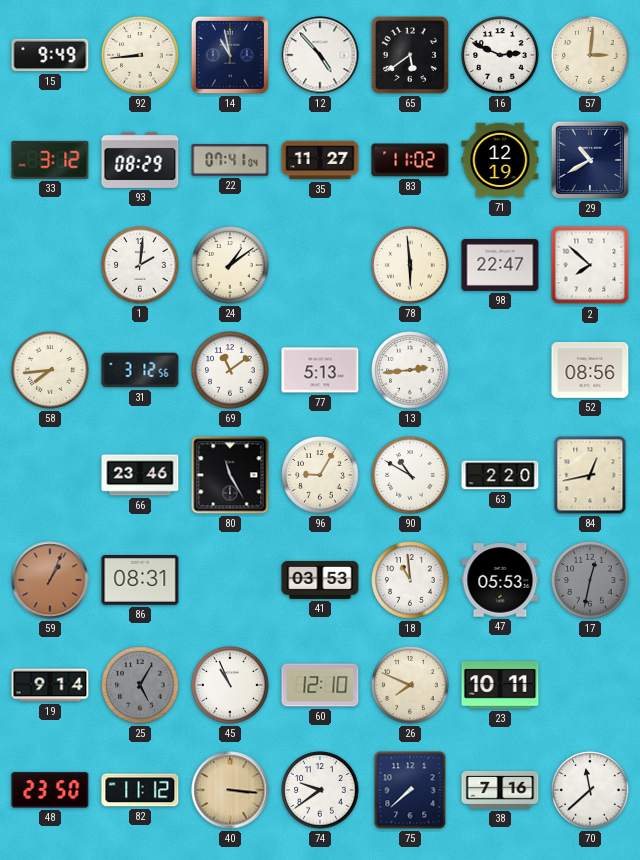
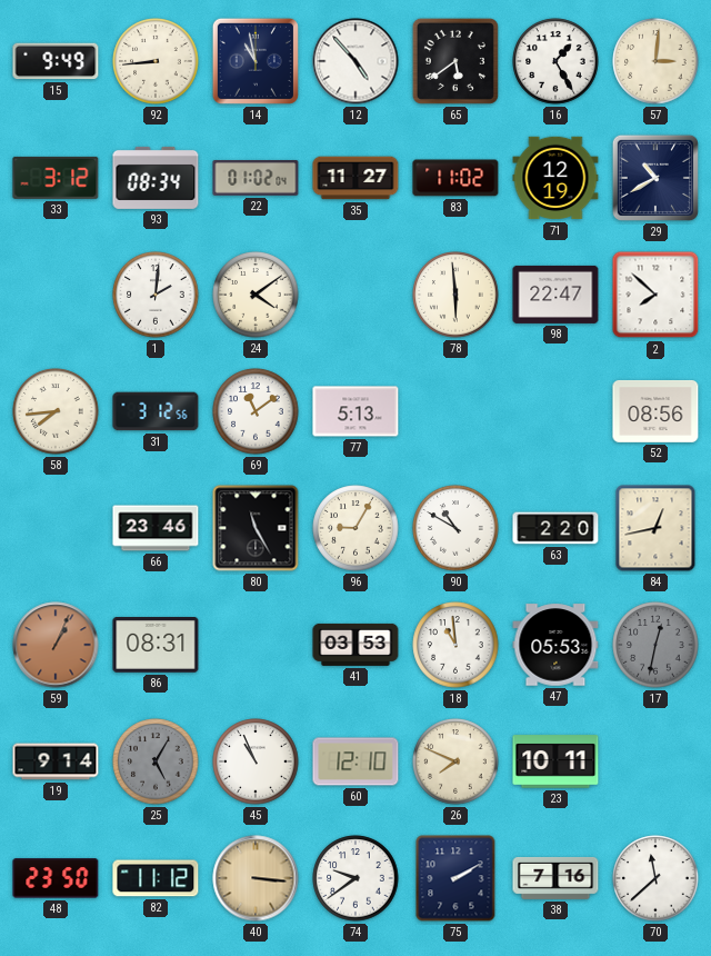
16: 2:49 -> 1:25
93: 08:29 -> 08:34
22: 07:41 -> 01:02
24: 1:09 -> 4:09
13: 2:44 -> none
75: 7:38 -> 2:10
